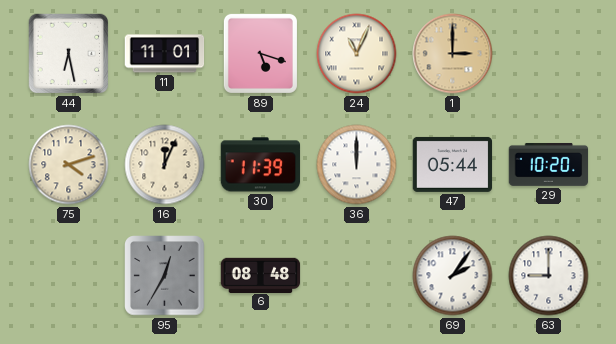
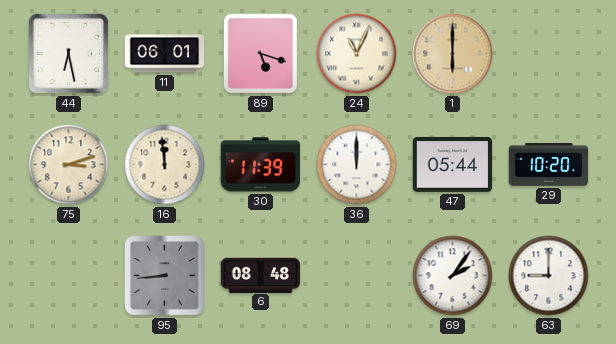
11: 11:01 -> 06:01
1: 3:00 -> 6:00
75: 4:12 -> 3:12
16: 12:04 -> 11:59
95: 12:35 -> 8:44
